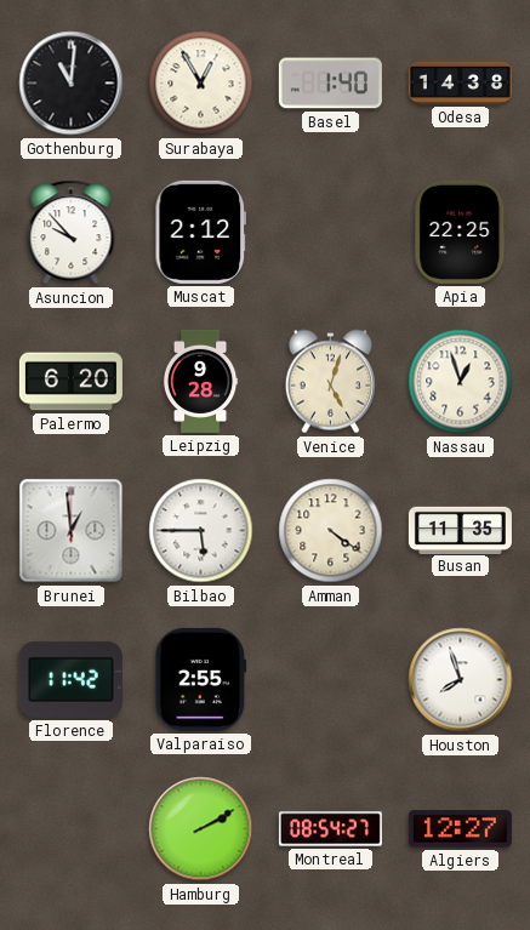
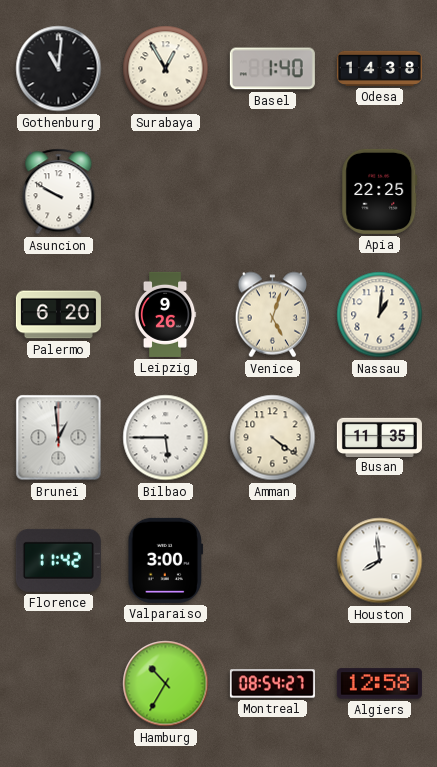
Asuncion: 9:53 -> 9:50
Muscat: 2:12 -> none
Leipzig: 9:28 -> 9:26
Nassau: 12:57 -> 1:01
Valparaiso: 2:55 -> 3:00
Houston: 7:57 -> 7:59
Hamburg: 2:10 -> 10:35
Algiers: 12:27 -> 12:58
